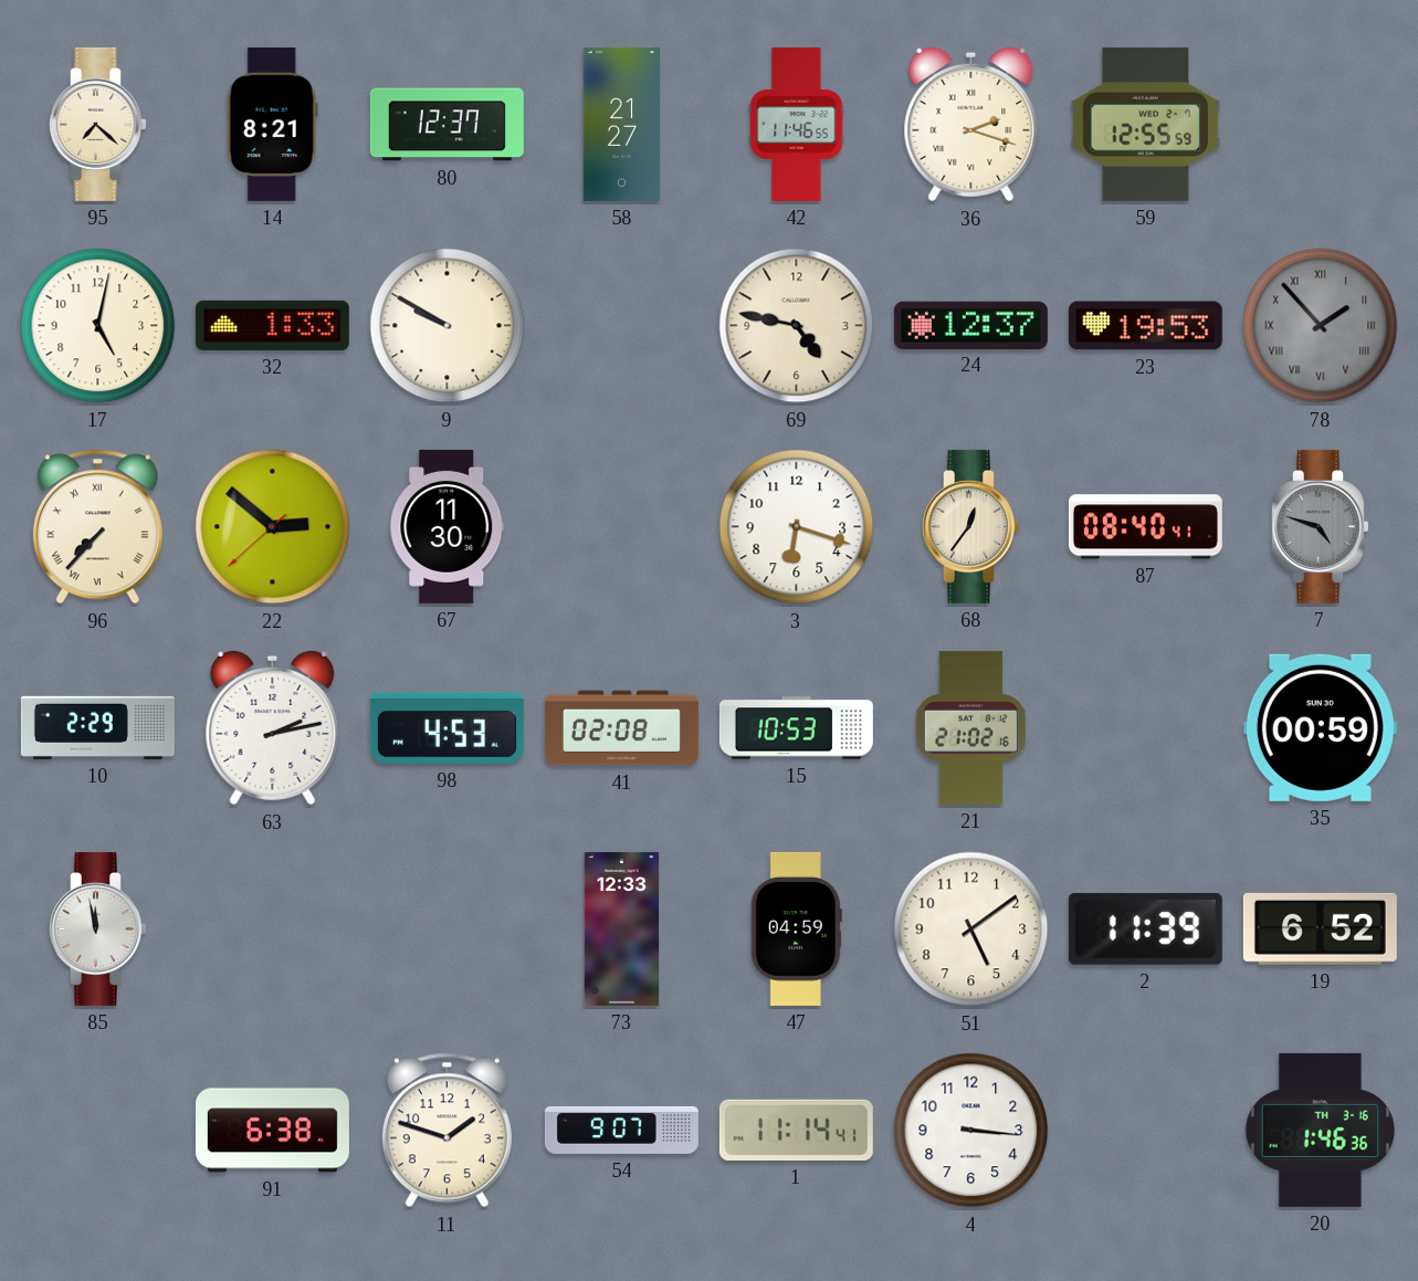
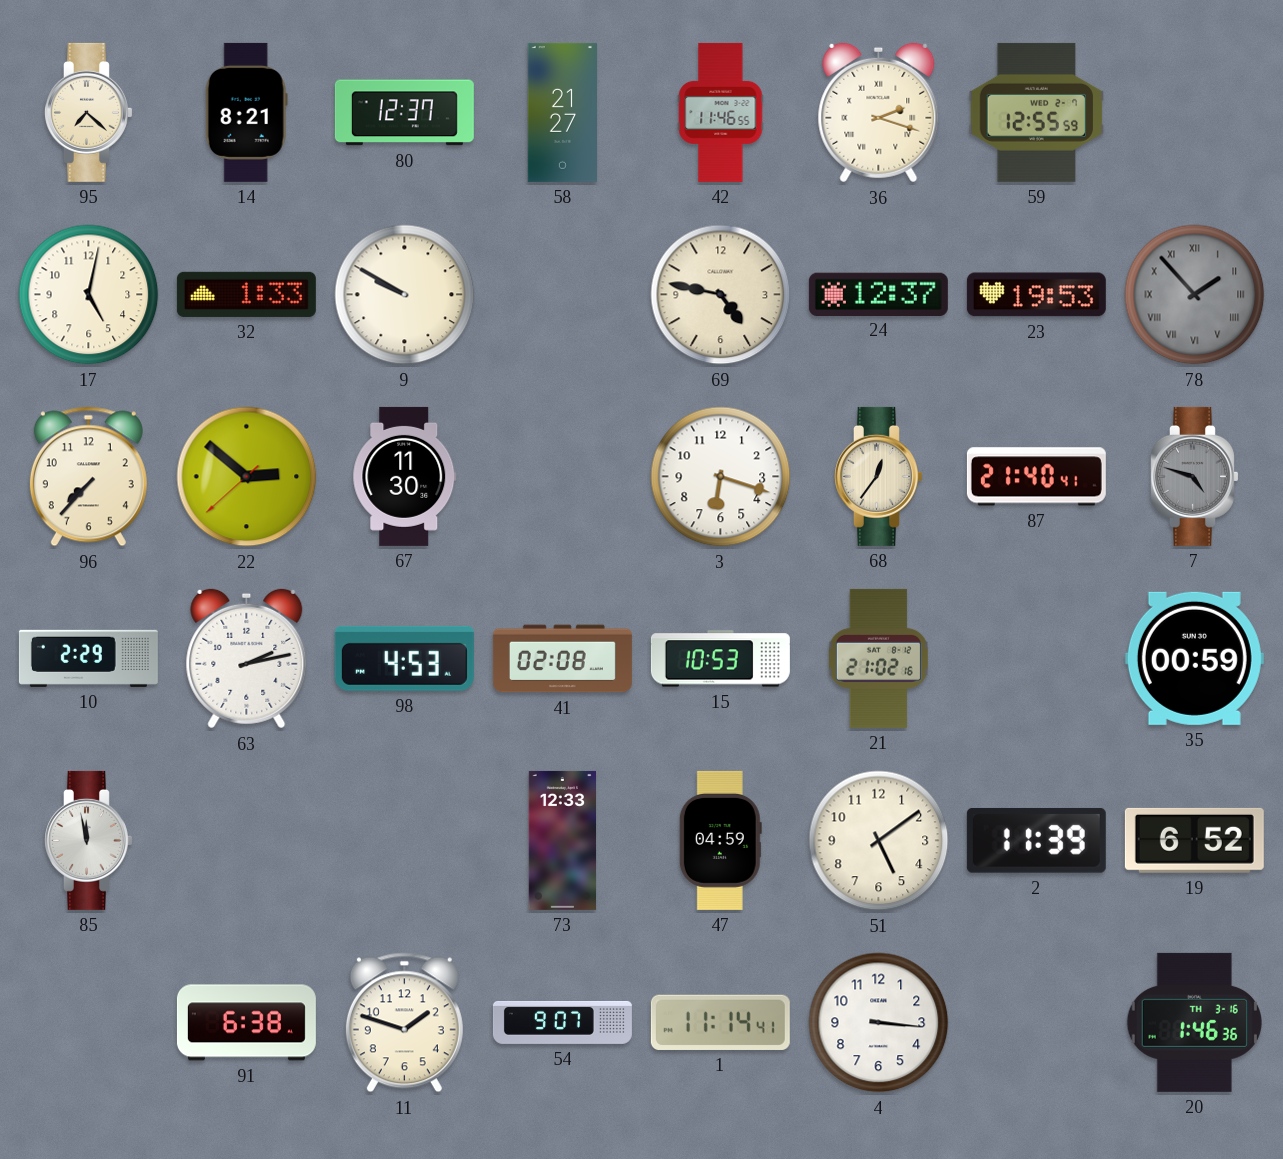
96 numerals: Roman -> Arabic
87: 08:40 -> 21:40
